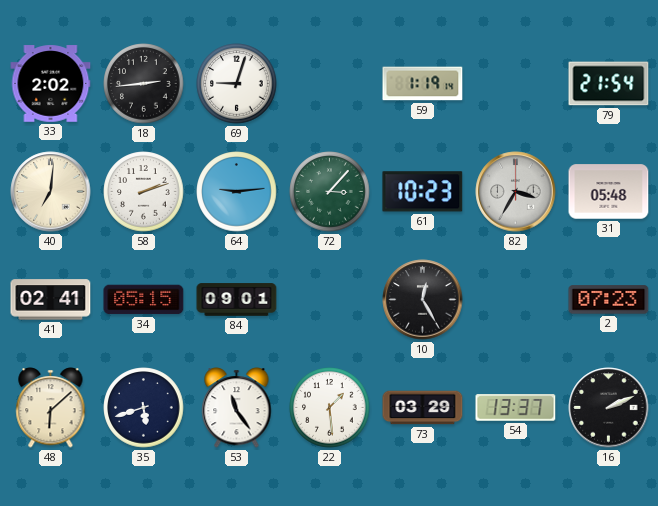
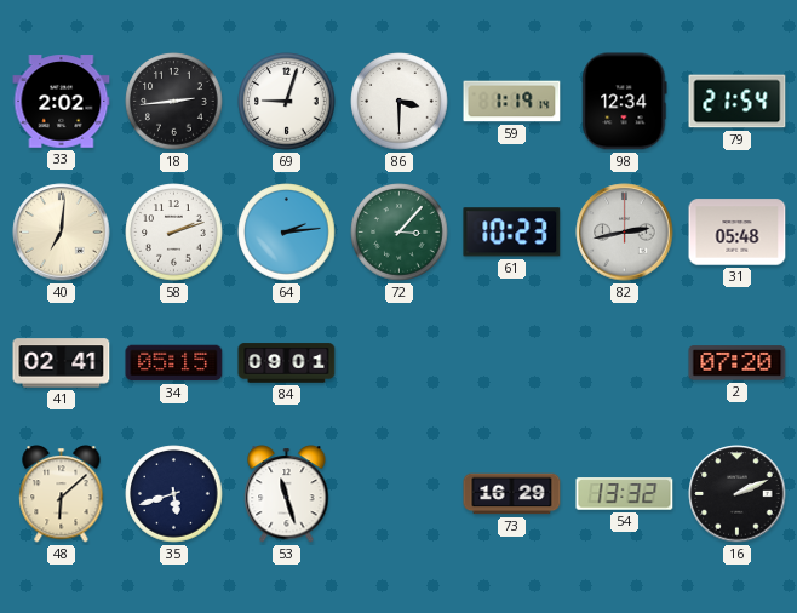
86: none -> 3:30
98: none -> 12:34
64: 9:14 -> 2:14
82: 3:35 -> 2:43
10: 12:25 -> none
2: 07:23 -> 07:20
53: 11:24 -> 11:27
22: 1:29 -> none
73: 03:29 -> 16:29
54: 13:37 -> 13:32
